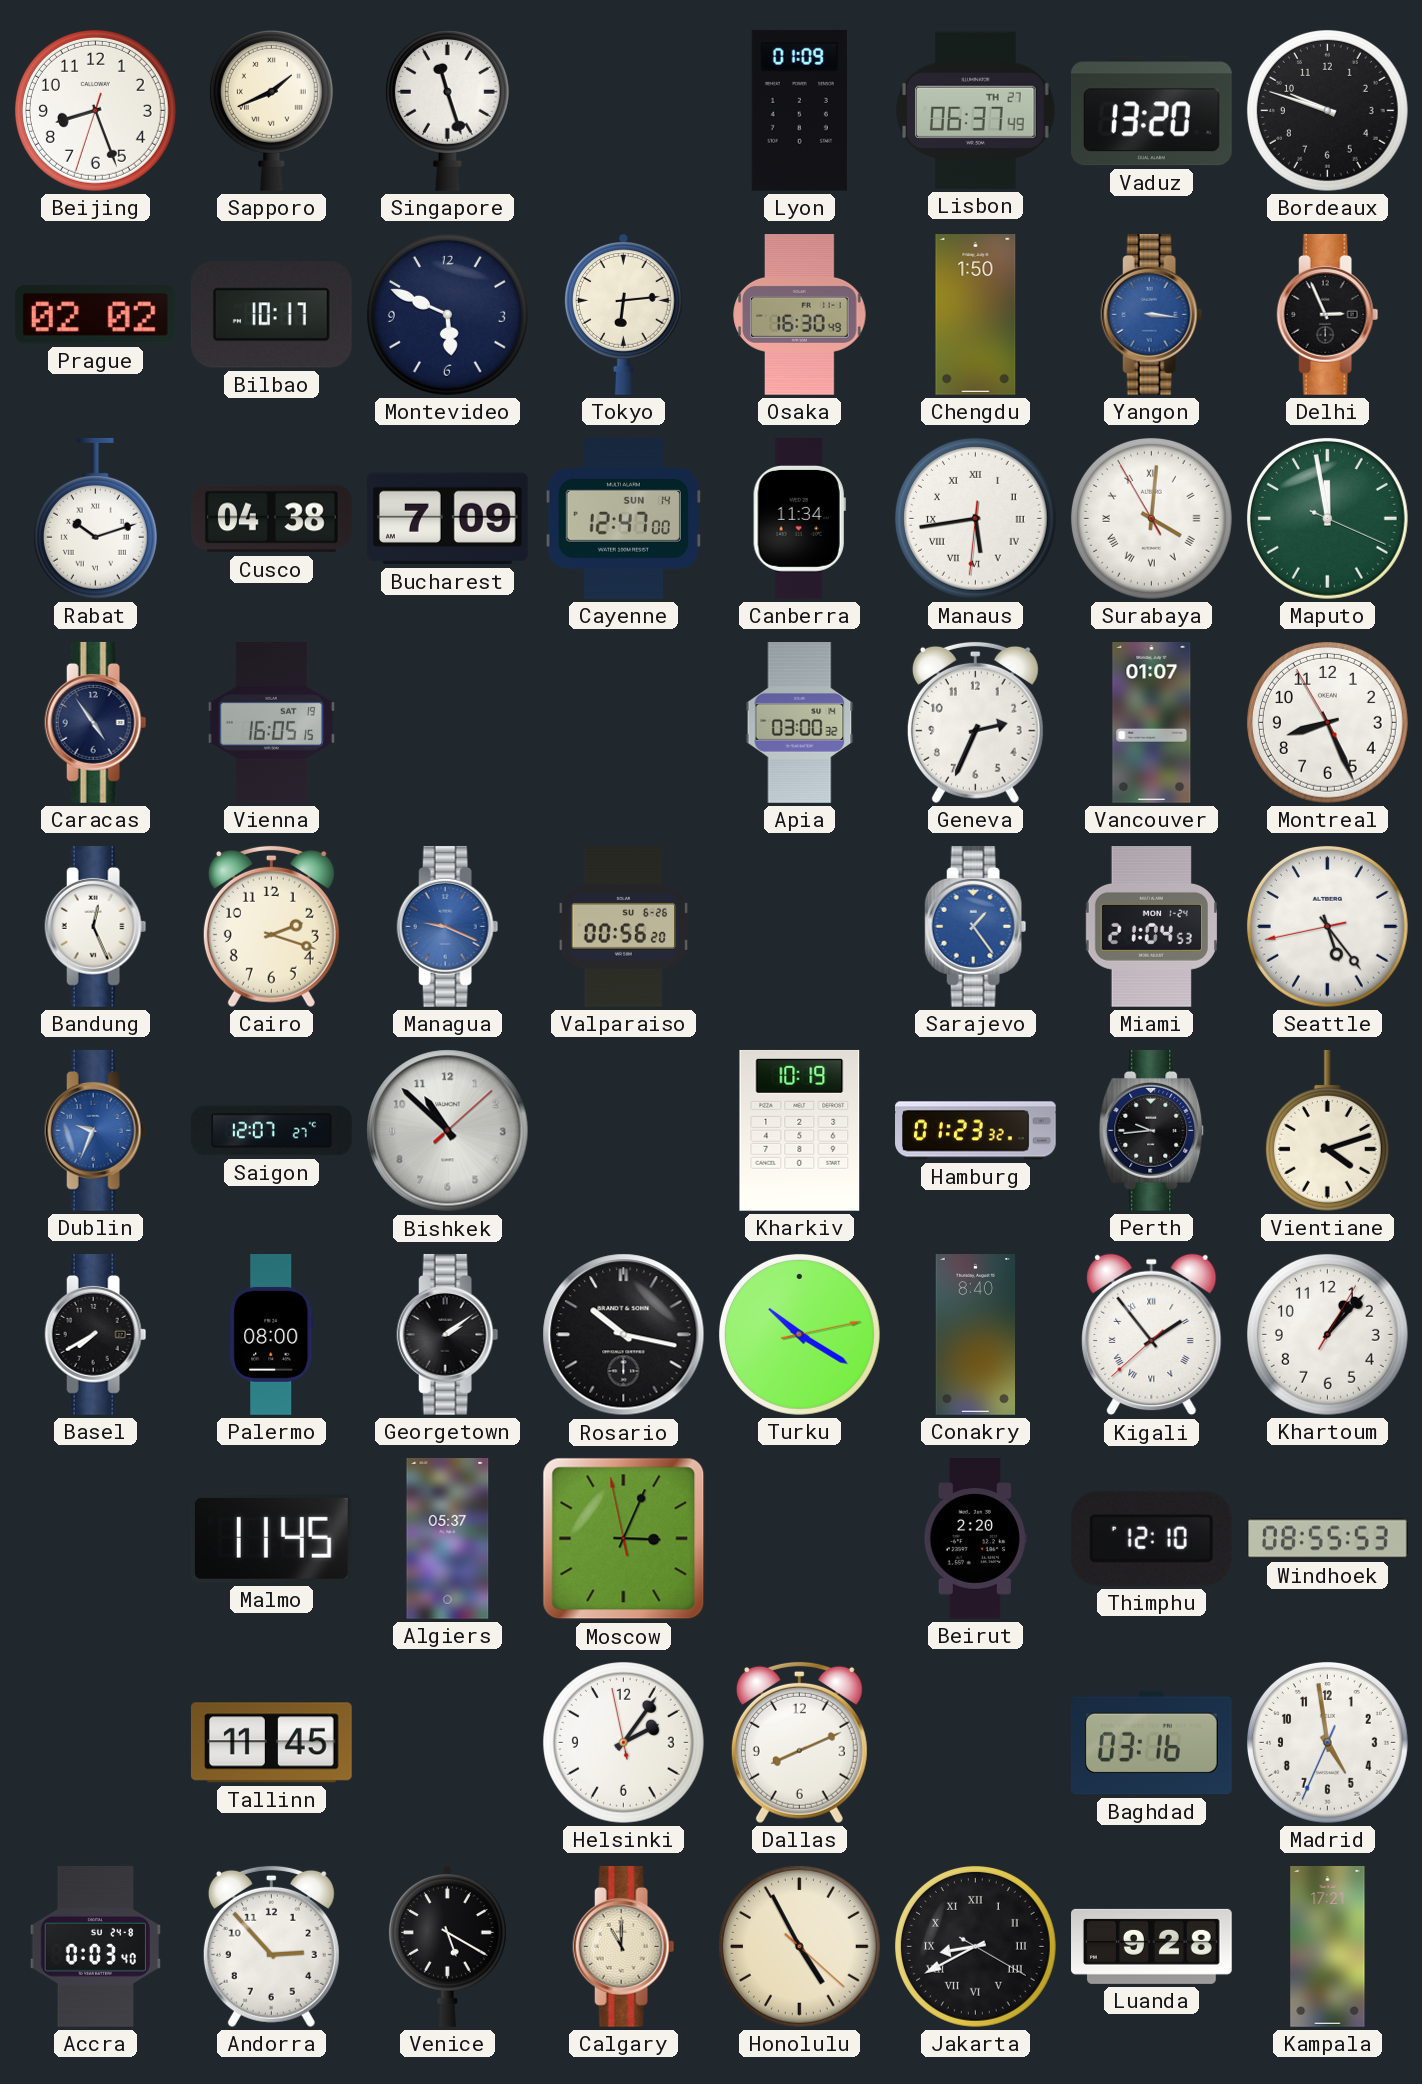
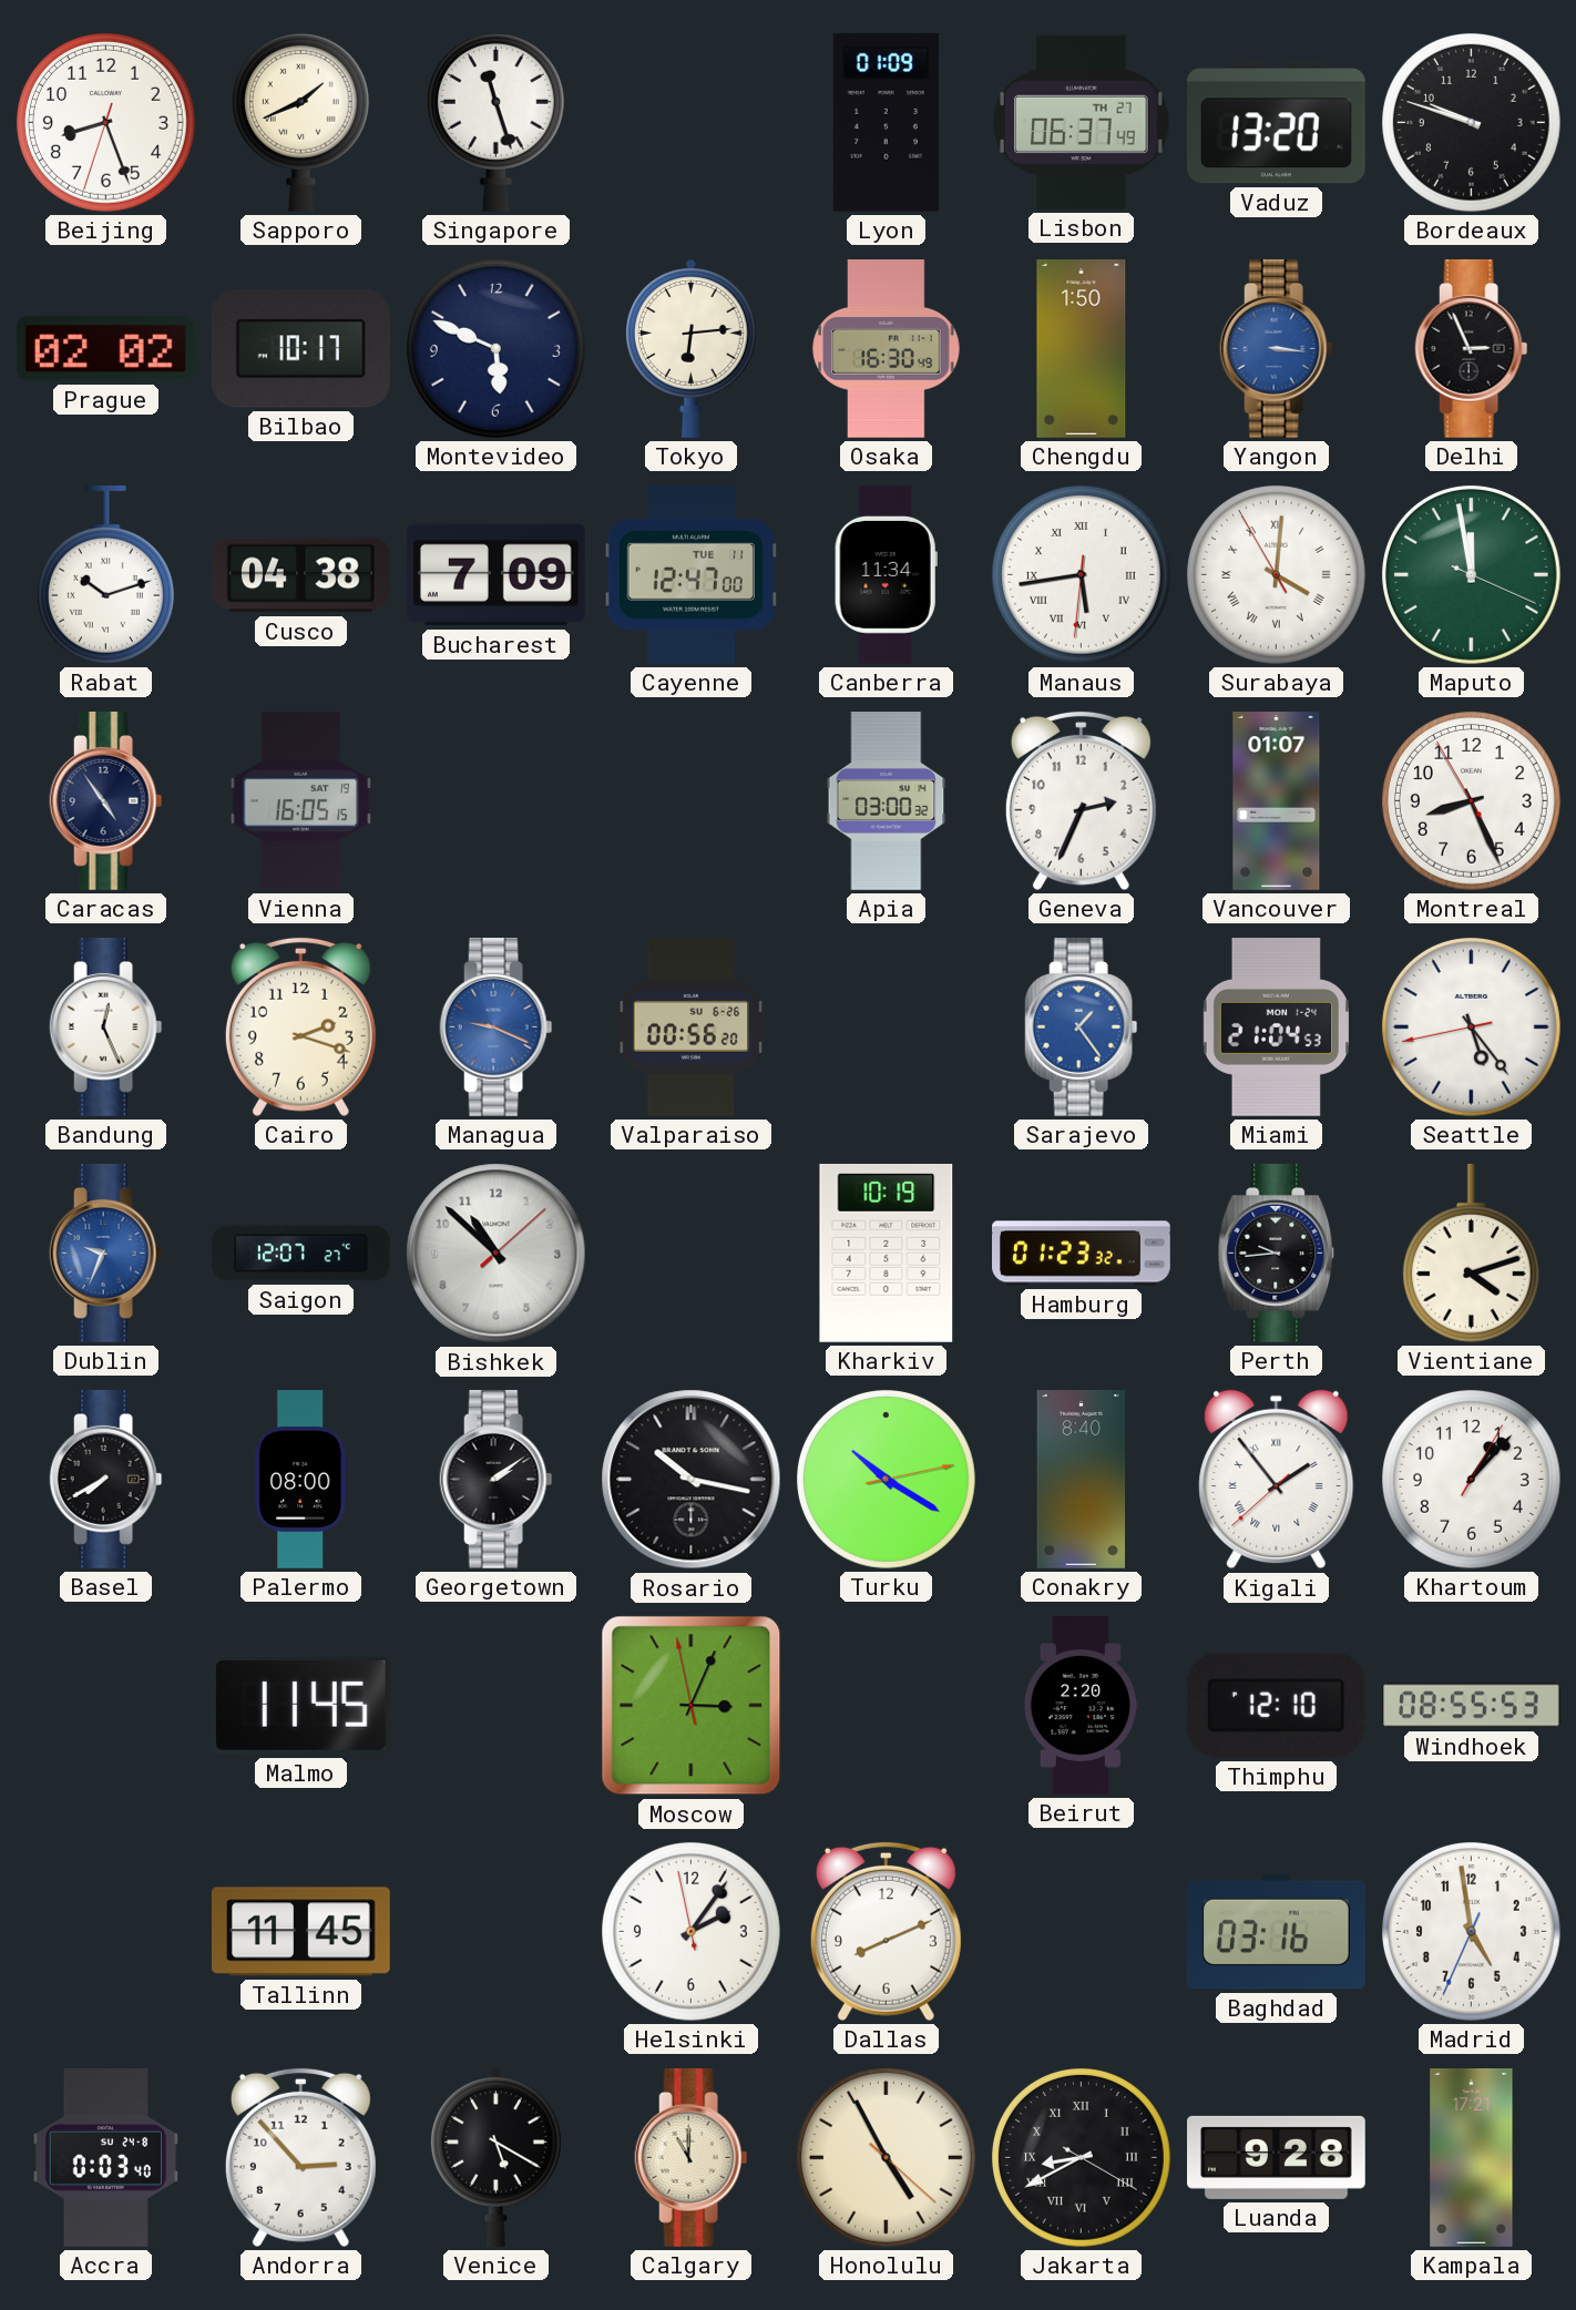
Cayenne date: SUN 14 -> TUE 11
Algiers: 05:37 -> none
